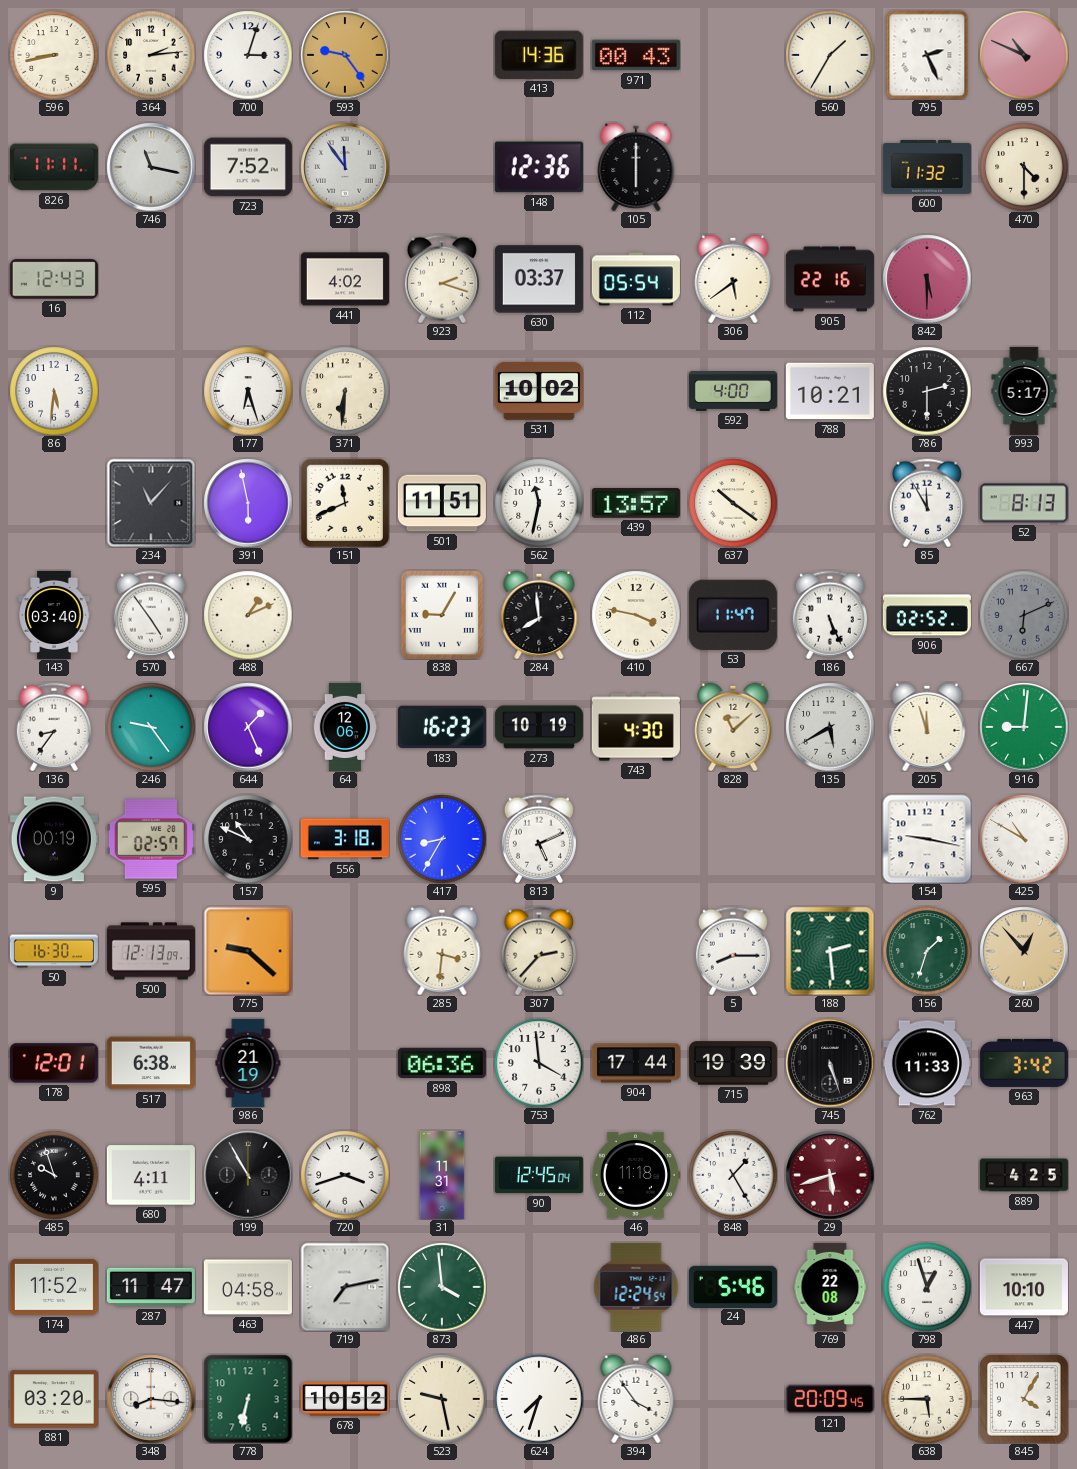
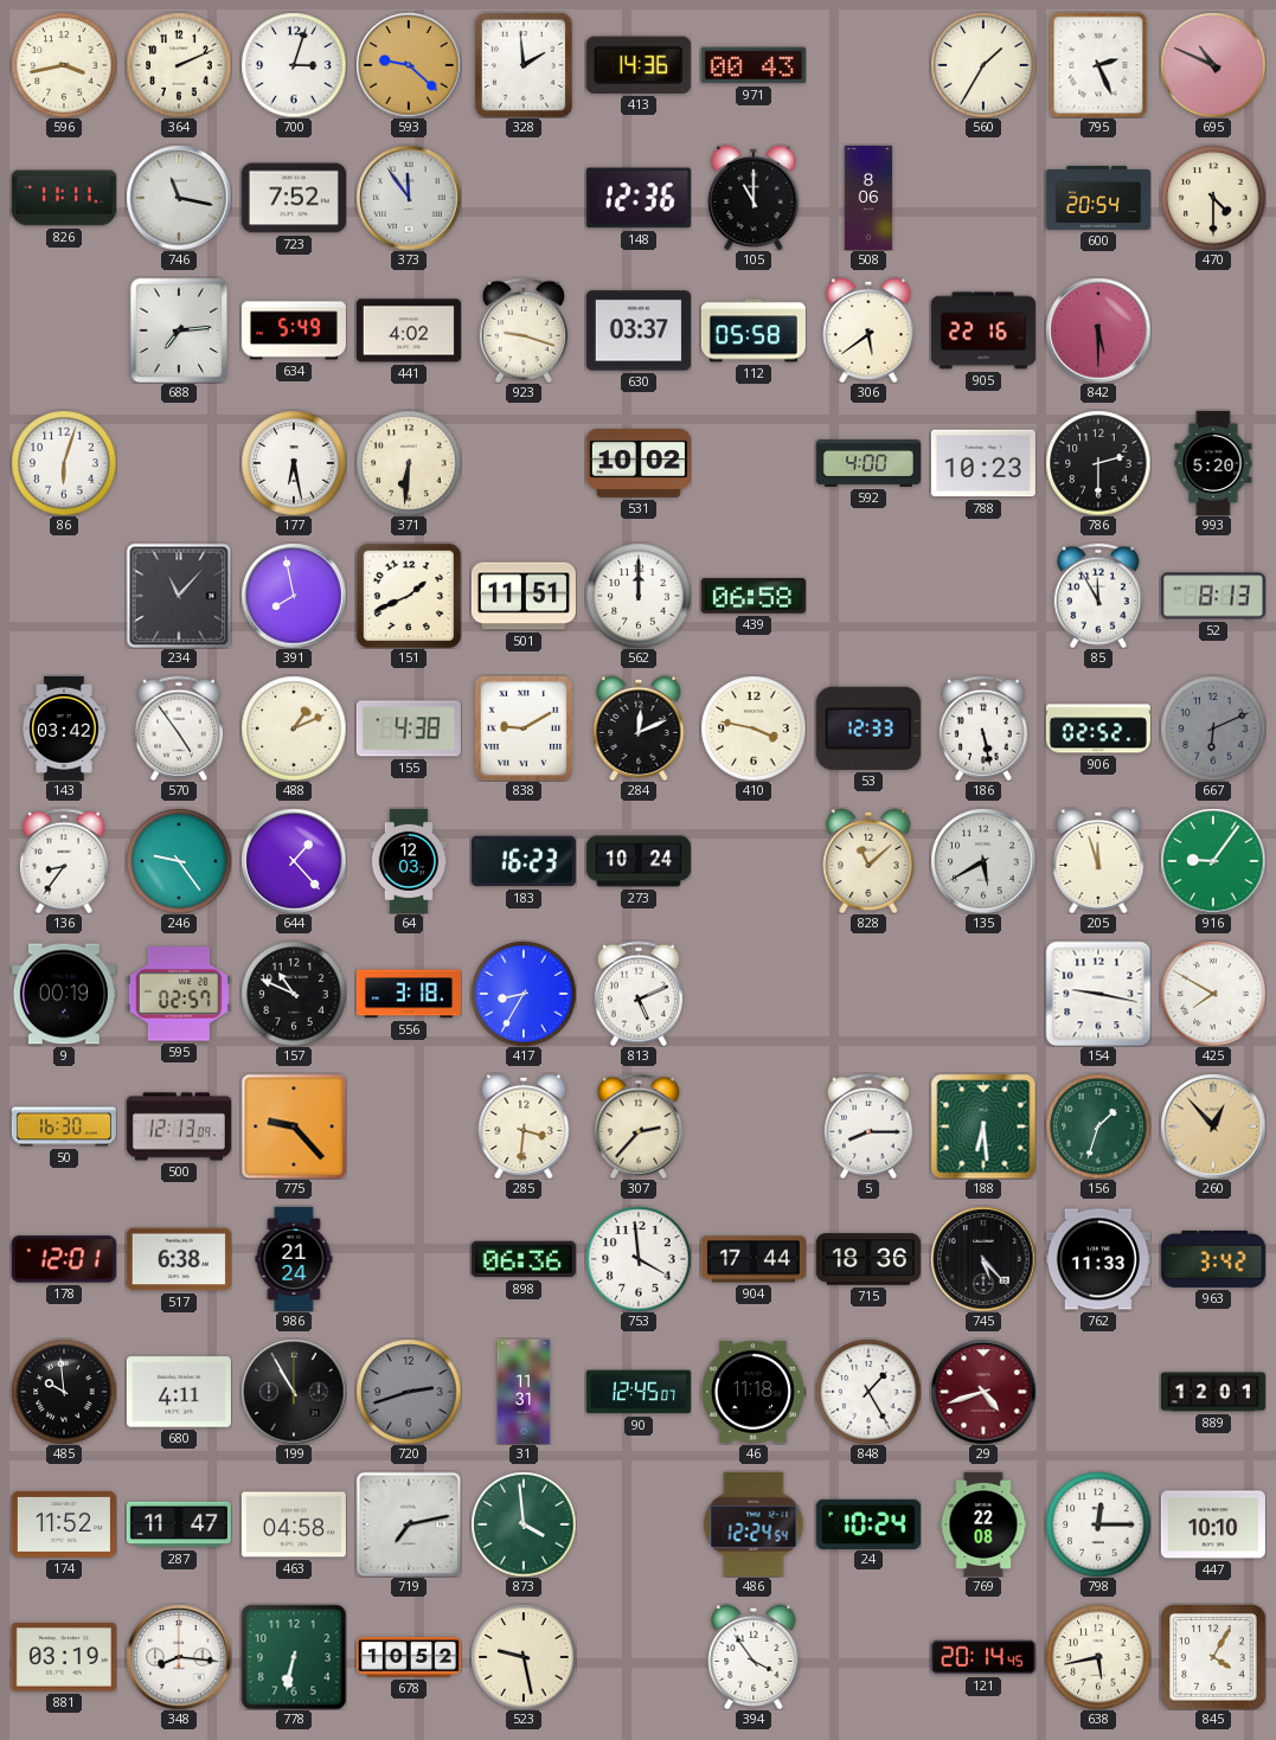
596: 8:43 -> 3:43
364: 2:14 -> 2:11
593: 9:24 -> 9:22
328: none -> 1:59
105: 6:00 -> 11:00
508: none -> 8:06
600: 11:32 -> 20:54
16: 12:43 -> none
688: none -> 7:14
634: none -> 5:49
923: 2:18 -> 9:18
112: 05:54 -> 05:58
86: 5:31 -> 6:03
177: 6:27 -> 6:28
788: 10:21 -> 10:23
993: 5:17 -> 5:20
391: 5:58 -> 7:58
151: 11:41 -> 1:41
562: 11:32 -> 12:00
439: 13:57 -> 06:58
637: 10:21 -> none
143: 03:40 -> 03:42
155: none -> 4:38
838: 9:05 -> 9:10
284: 7:59 -> 12:11
53: 11:47 -> 12:33
186: 5:26 -> 5:28
644: 1:26 -> 1:23
64: 12:06 -> 12:03
273: 10:19 -> 10:24
743: 4:30 -> none
916: 9:01 -> 9:06
425: 10:50 -> 7:50
775: 9:22 -> 9:23
188: 2:29 -> 6:29
986: 21:19 -> 21:24
715: 19:39 -> 18:36
745: 5:27 -> 5:23
485: 9:57 -> 9:59
720: 3:42 -> 2:42
720 dial: white -> grey
90: 12:45:04 -> 12:45:07
29: 5:42 -> 4:42
889: 4:25 -> 12:01
24: 5:46 -> 10:24
798: 12:57 -> 12:15
881: 03:20 -> 03:19
624: 7:33 -> none
121: 20:09 -> 20:14
638: 5:45 -> 5:43
